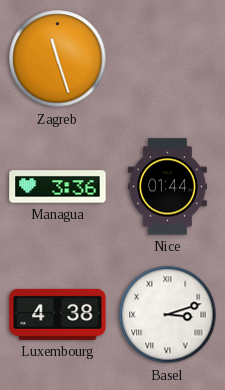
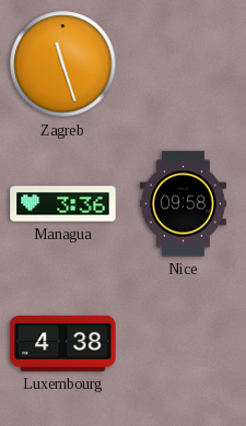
Nice: 01:44 -> 09:58
Basel: 3:12 -> none
